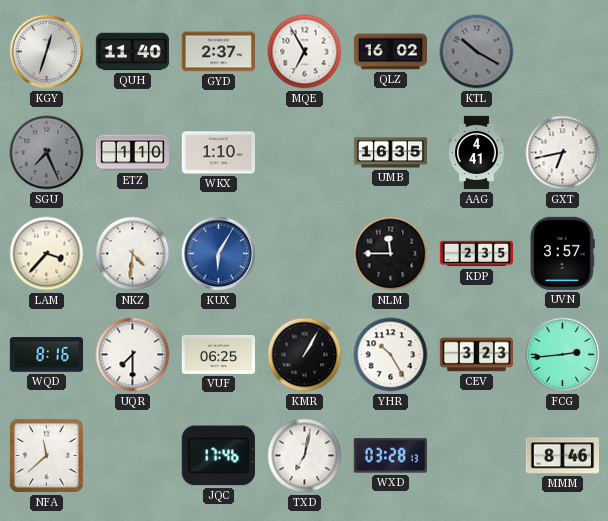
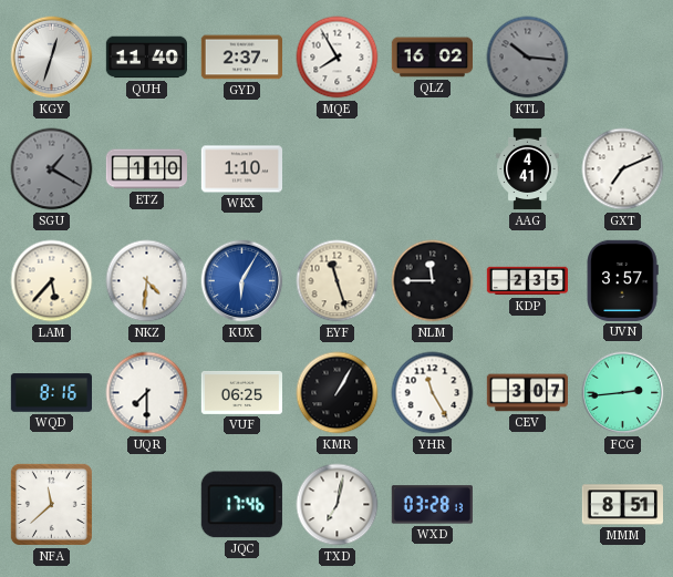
MQE: 6:55 -> 7:55
KTL: 10:20 -> 10:16
SGU: 7:26 -> 1:20
UMB: 16:35 -> none
GXT: 6:43 -> 7:11
LAM: 3:37 -> 5:37
EYF: none -> 11:27
YHR: 10:25 -> 11:25
CEV: 3:23 -> 3:07
MMM: 8:46 -> 8:51
